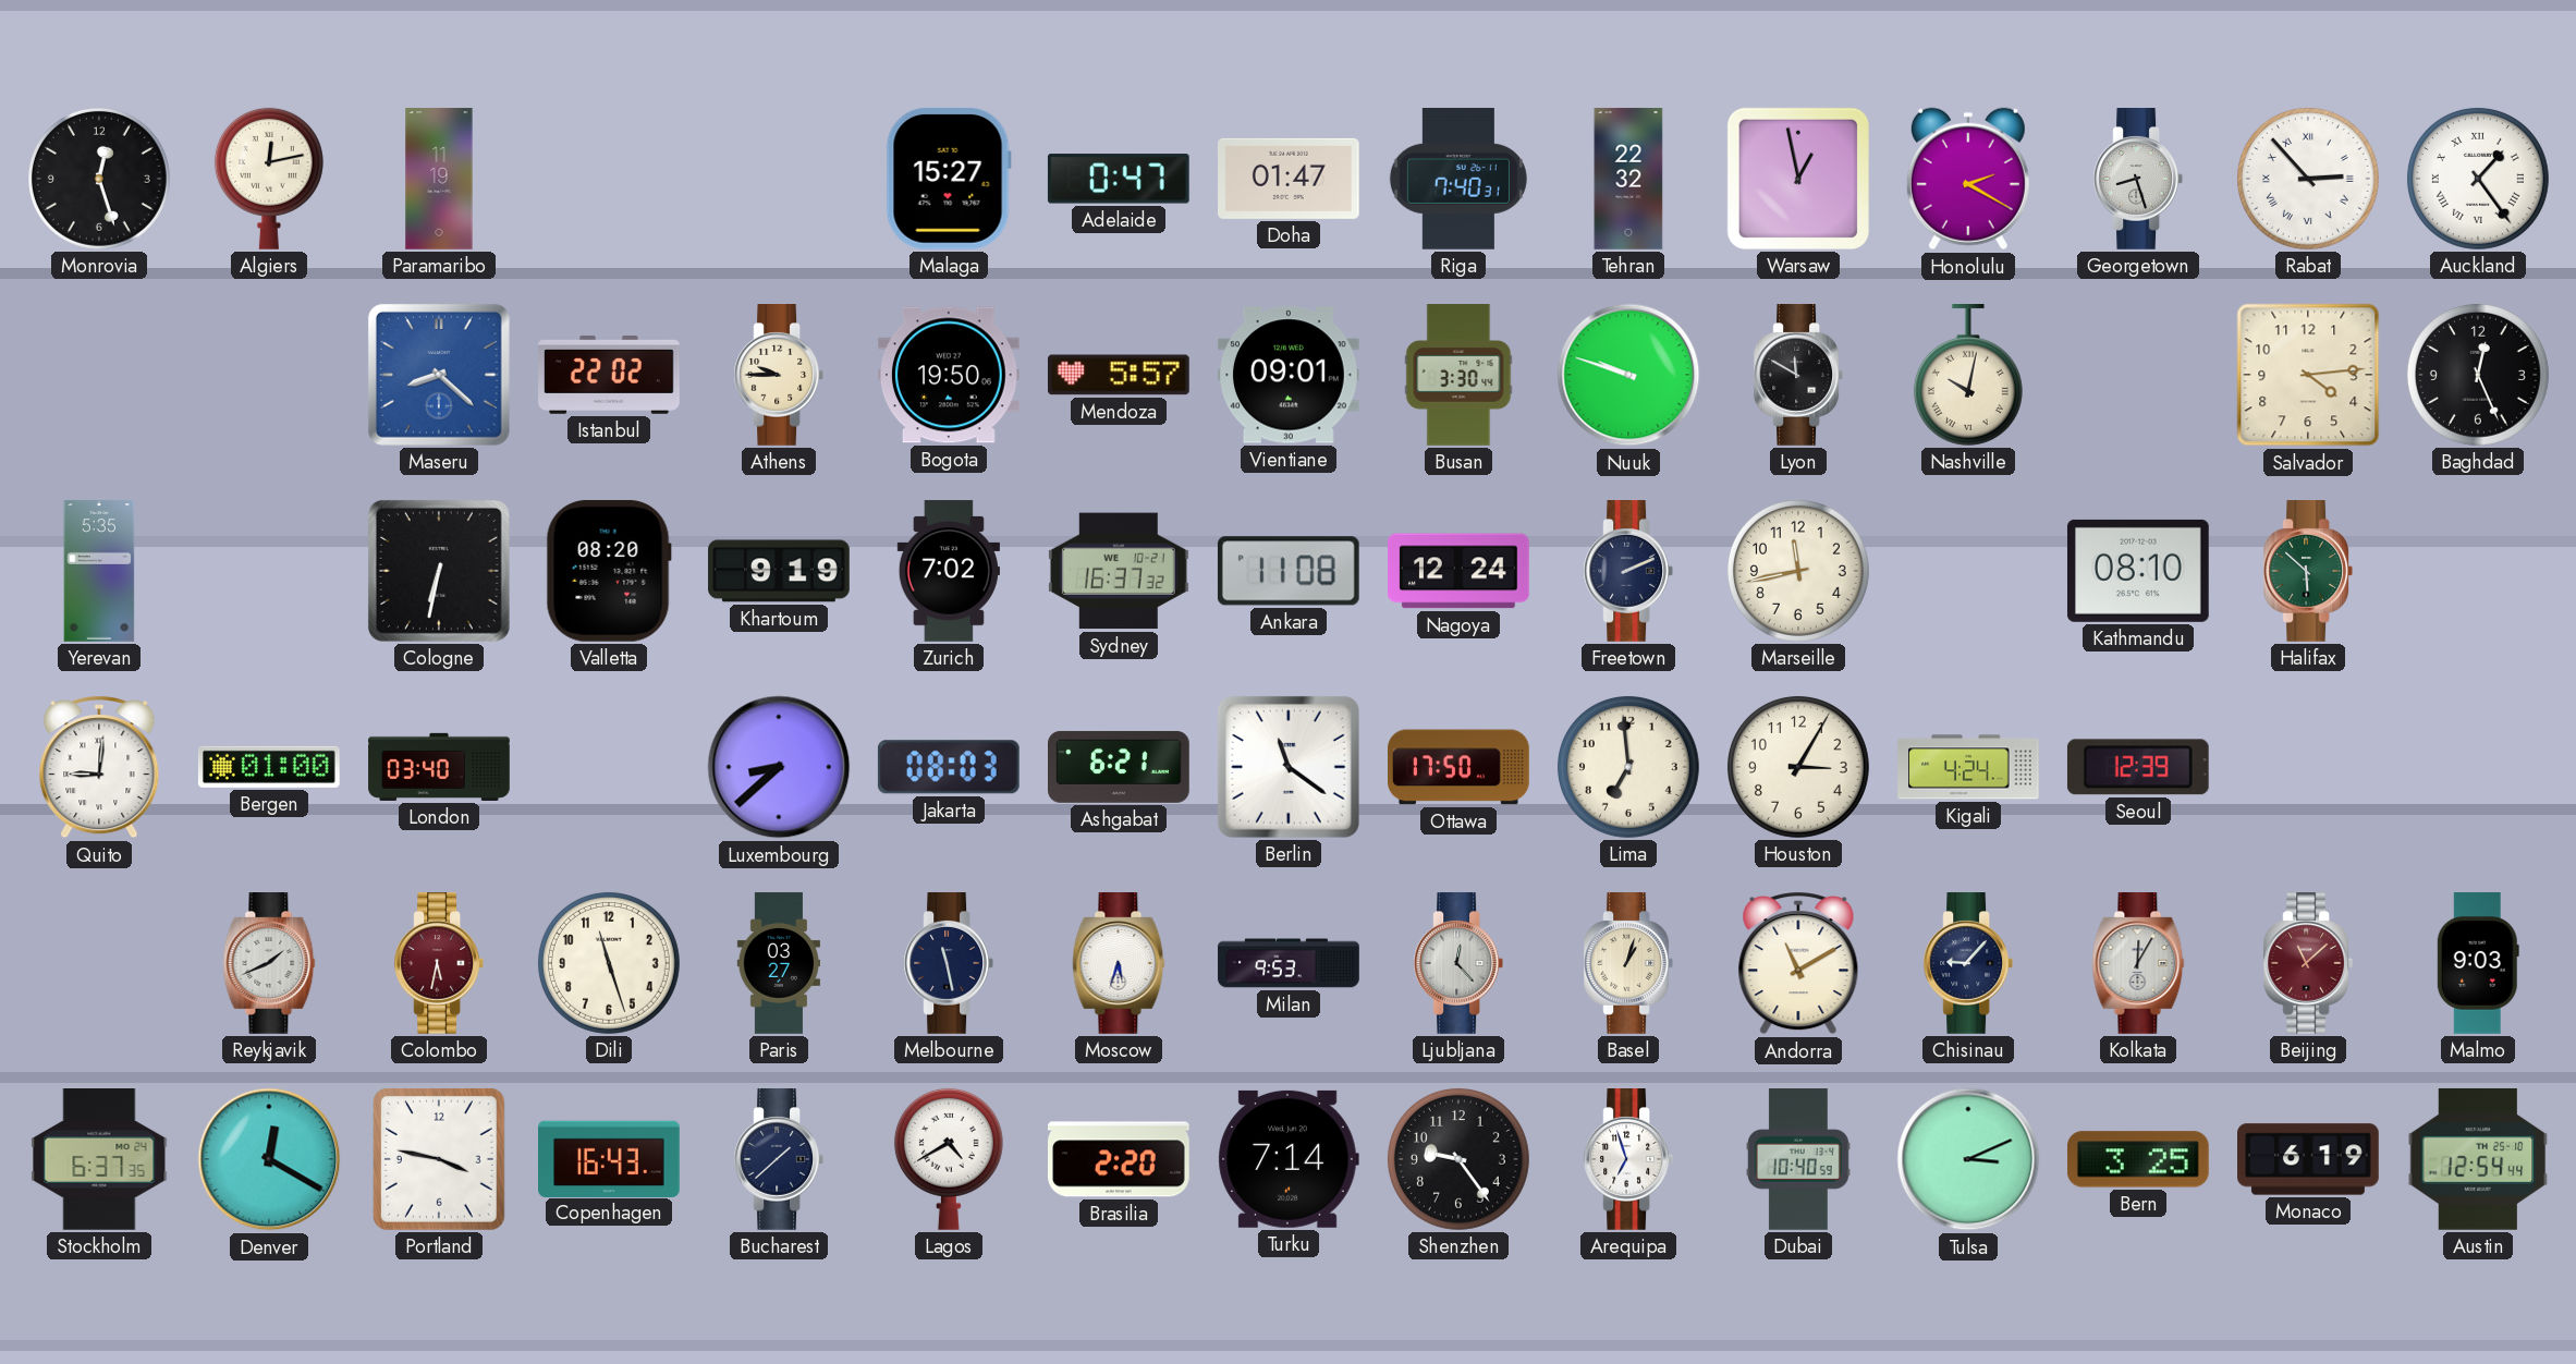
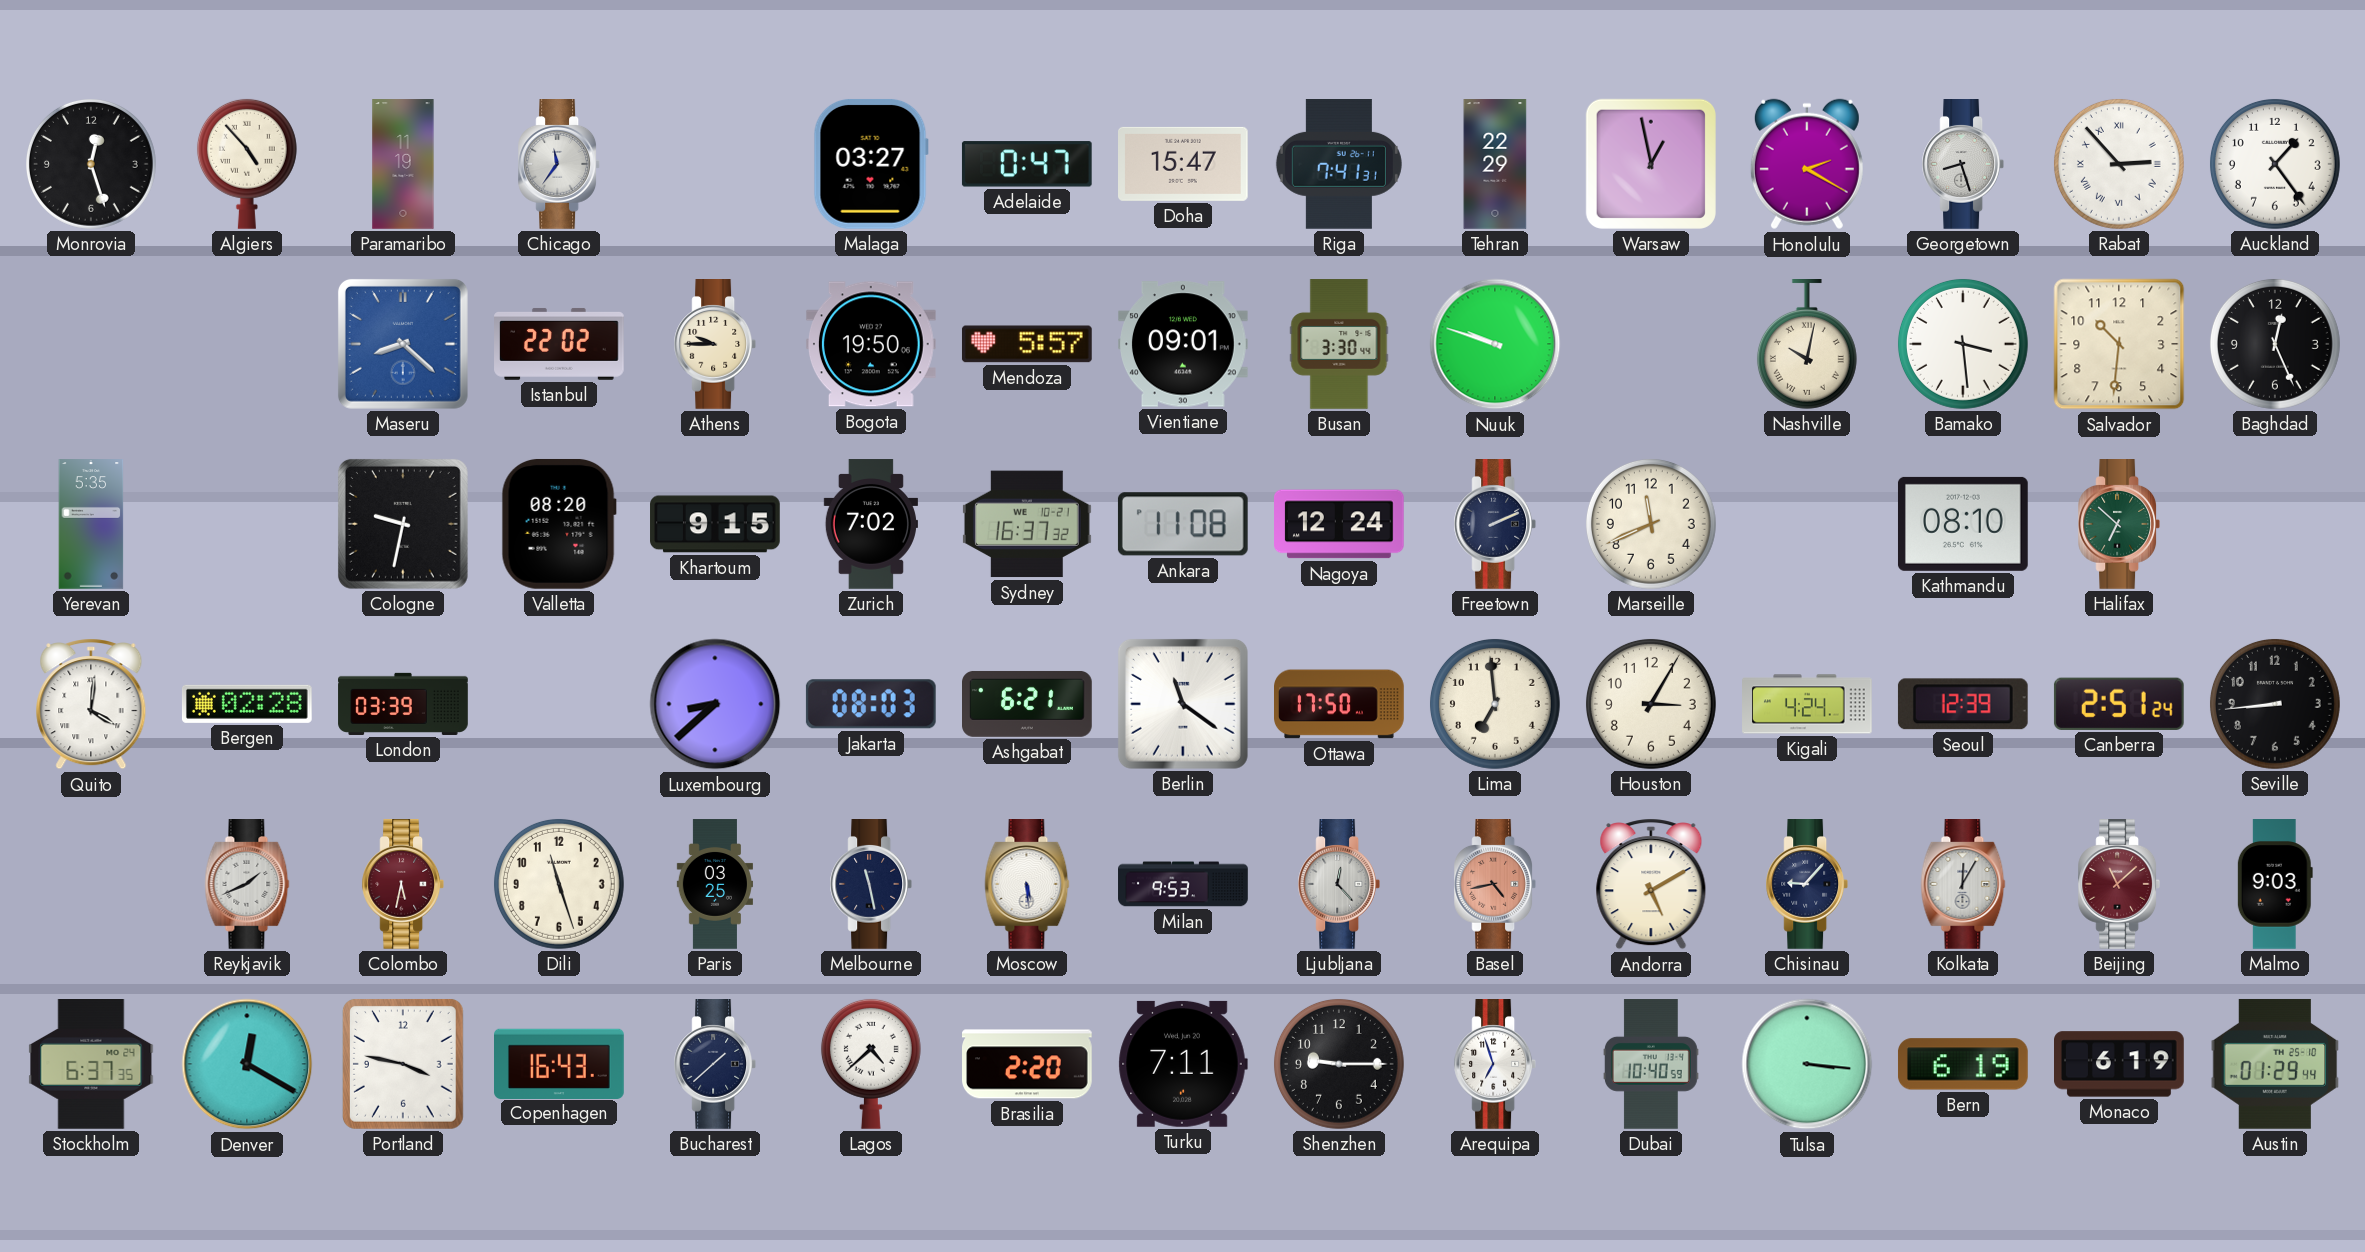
Algiers: 12:13 -> 4:53
Chicago: none -> 11:36
Malaga: 15:27 -> 03:27
Doha: 01:47 -> 15:47
Riga: 7:40 -> 7:41
Tehran: 22:32 -> 22:29
Auckland numerals: Roman -> Arabic
Lyon: 11:50 -> none
Bamako: none -> 3:29
Salvador: 4:14 -> 10:31
Cologne: 6:32 -> 9:32
Khartoum: 9:19 -> 9:15
Marseille: 11:43 -> 11:41
Halifax: 5:52 -> 6:52
Quito: 9:01 -> 4:01
Bergen: 01:00 -> 02:28
London: 03:40 -> 03:39
Canberra: none -> 2:51
Seville: none -> 8:44
Paris: 03:27 -> 03:25
Moscow: 5:33 -> 5:29
Basel: 1:03 -> 4:43
Basel dial: cream -> salmon
Andorra: 11:10 -> 5:10
Lagos: 4:40 -> 4:38
Turku: 7:14 -> 7:11
Shenzhen: 9:24 -> 9:15
Tulsa: 3:11 -> 3:16
Bern: 3:25 -> 6:19
Austin: 12:54 -> 01:29
